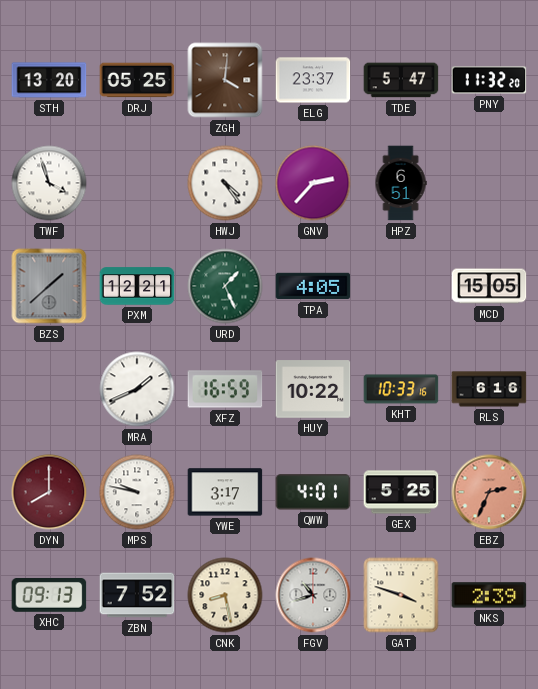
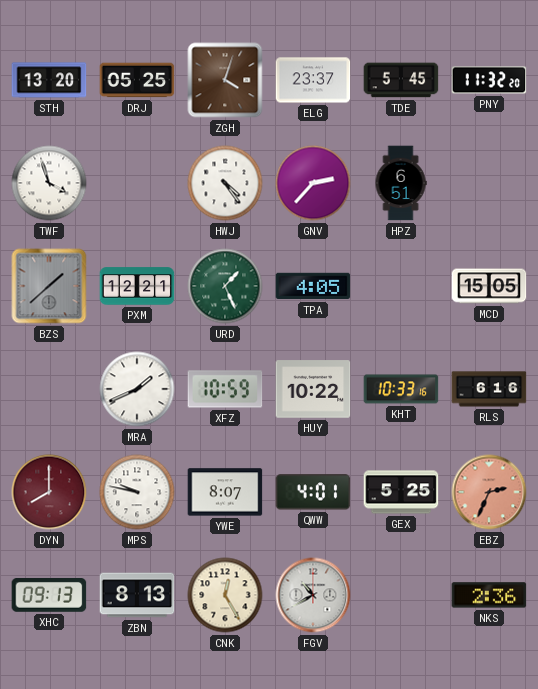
ZGH: 4:01 -> 4:03
TDE: 5:47 -> 5:45
XFZ: 16:59 -> 10:59
YWE: 3:17 -> 8:07
ZBN: 7:52 -> 8:13
CNK: 8:28 -> 12:25
FGV: 10:42 -> 10:40
GAT: 3:48 -> none
NKS: 2:39 -> 2:36
